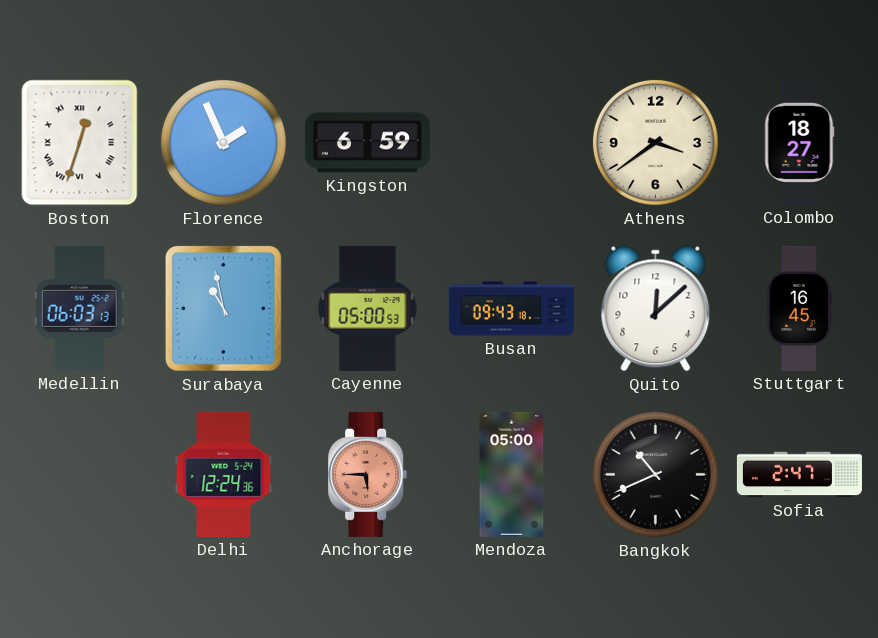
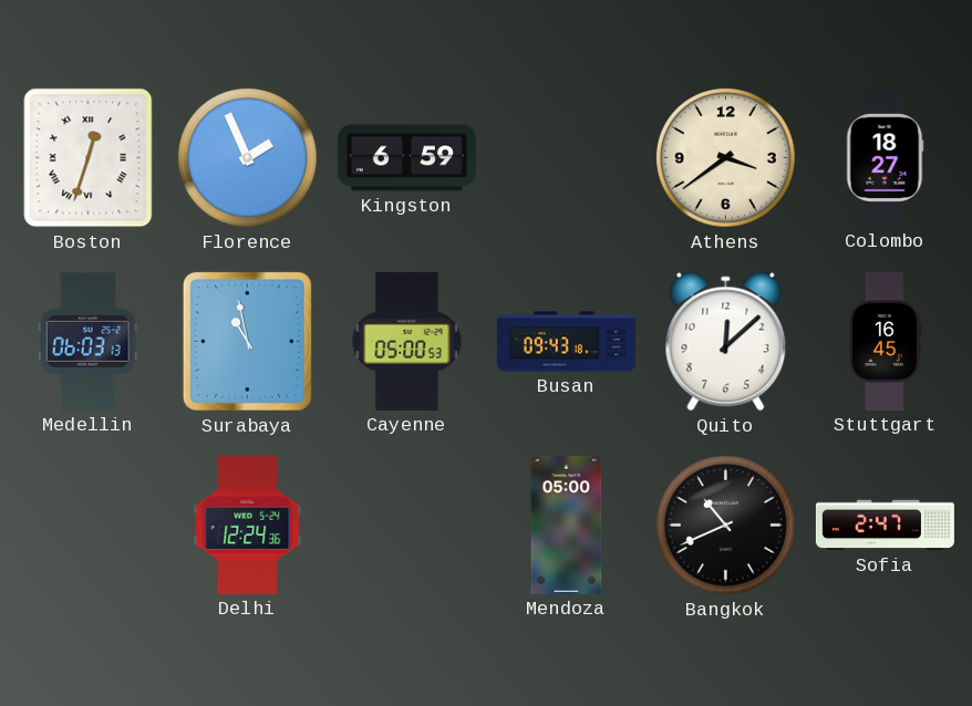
Anchorage: 5:45 -> none
